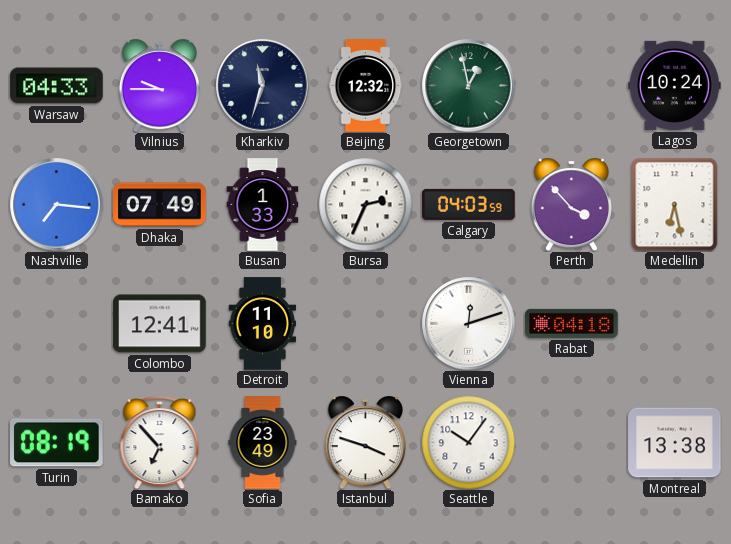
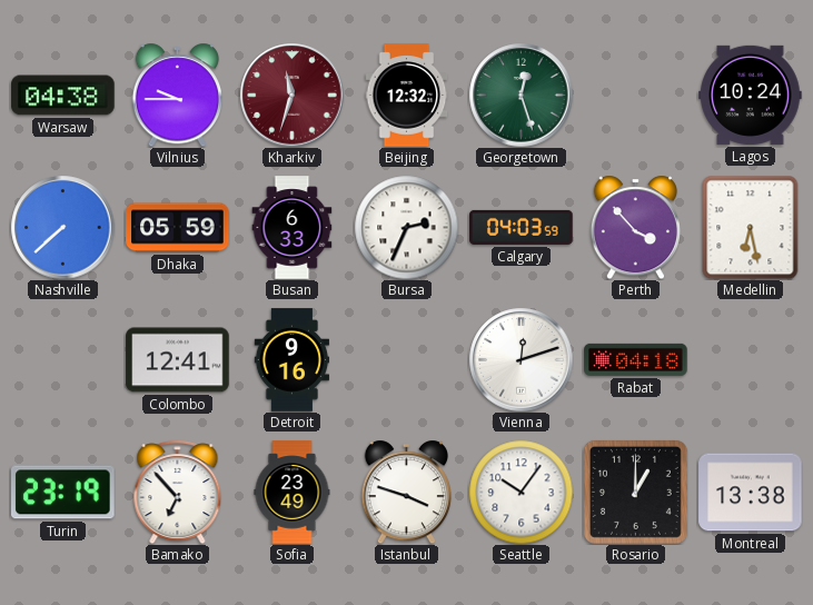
Warsaw: 04:33 -> 04:38
Kharkiv dial: navy -> burgundy
Georgetown: 12:58 -> 12:27
Nashville: 7:16 -> 7:38
Dhaka: 07:49 -> 05:59
Busan: 1:33 -> 6:33
Detroit: 11:10 -> 9:16
Turin: 08:19 -> 23:19
Rosario: none -> 1:00
